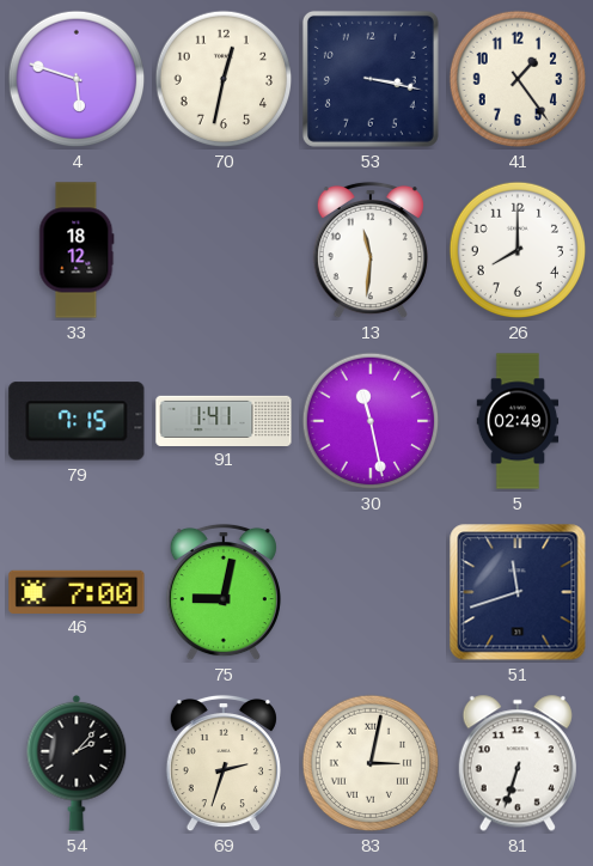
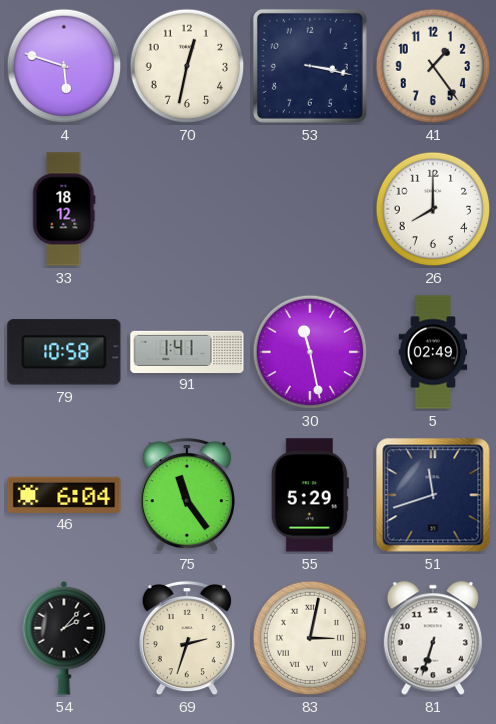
13: 11:31 -> none
79: 7:15 -> 10:58
46: 7:00 -> 6:04
75: 9:02 -> 11:24
55: none -> 5:29
